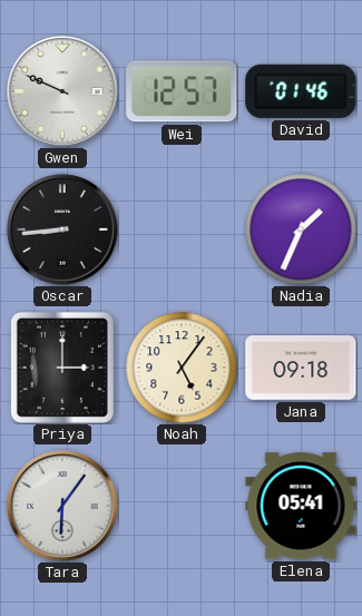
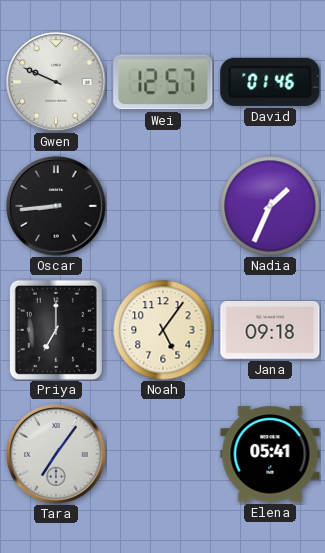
Priya: 3:00 -> 7:00
Tara: 6:06 -> 7:06
